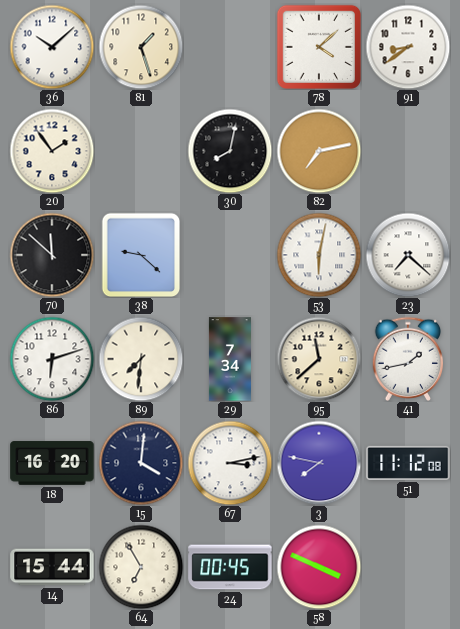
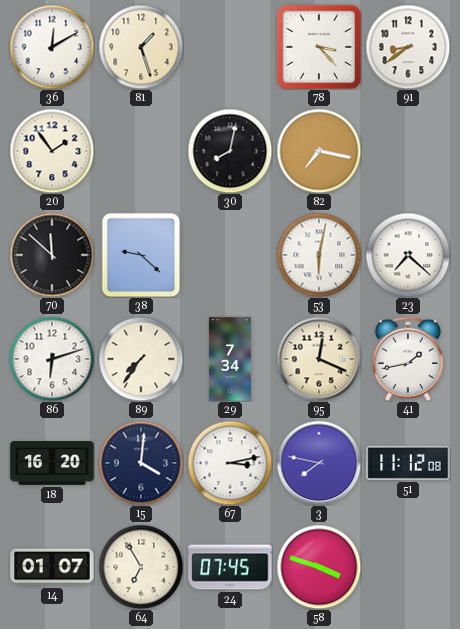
36: 10:08 -> 12:10
78: 4:08 -> 3:23
82: 7:13 -> 7:17
89: 7:31 -> 7:36
95: 11:38 -> 12:19
14: 15:44 -> 01:07
24: 00:45 -> 07:45
58: 3:49 -> 3:48
